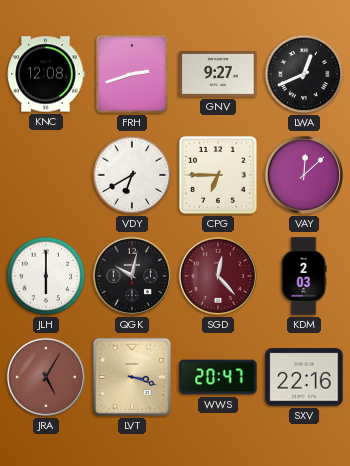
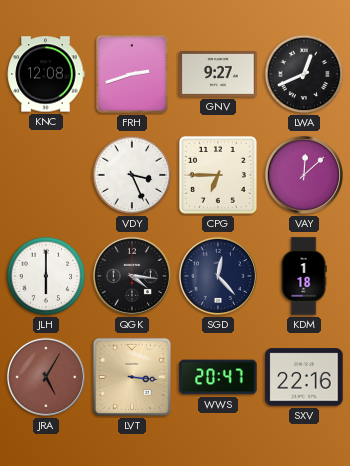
VDY: 6:40 -> 3:26
QGK: 10:02 -> 4:16
SGD dial: burgundy -> navy
KDM: 2:03 -> 1:18
LVT: 3:18 -> 3:16
